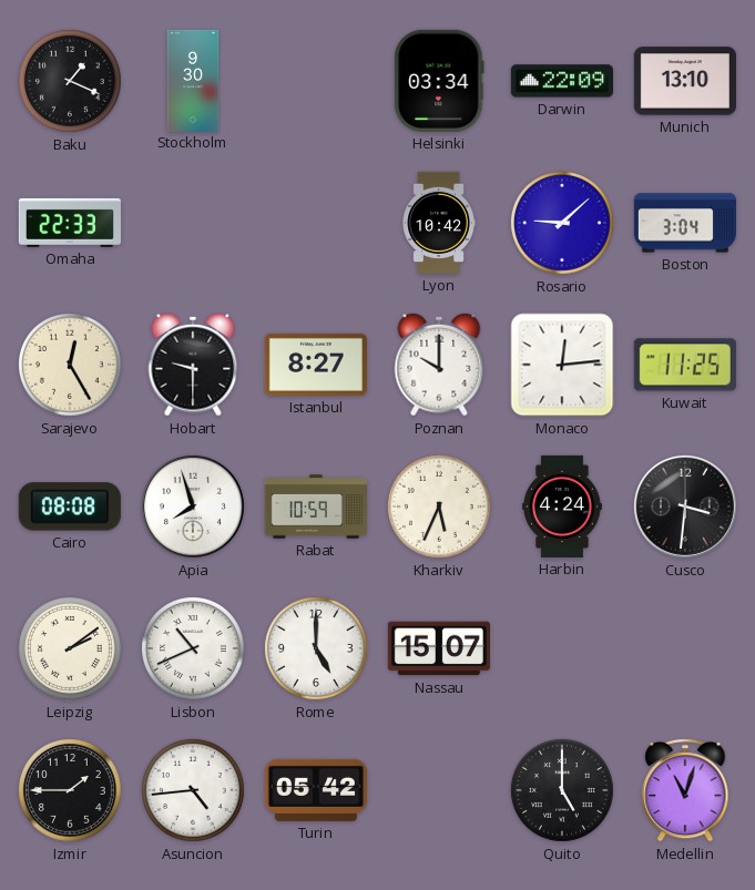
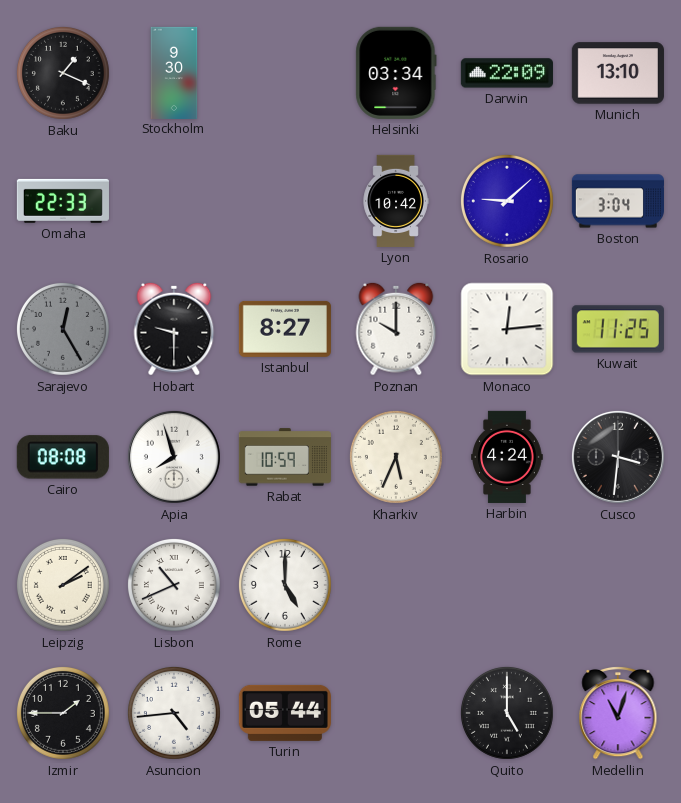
Sarajevo dial: cream -> grey
Nassau: 15:07 -> none
Turin: 05:42 -> 05:44
